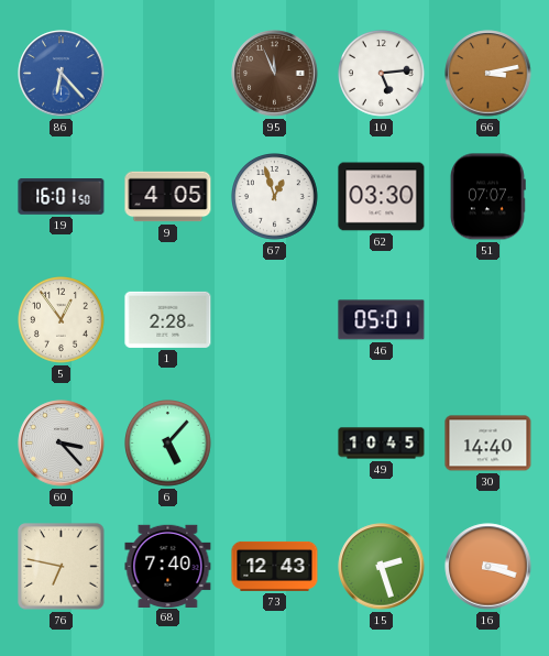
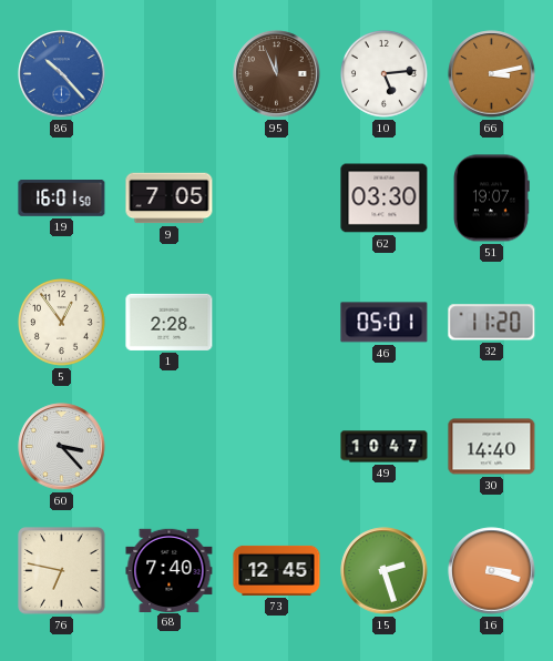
86: 6:23 -> 10:23
9: 4:05 -> 7:05
67: 12:57 -> none
51: 07:07 -> 19:07
32: none -> 11:20
6: 5:07 -> none
49: 10:45 -> 10:47
73: 12:43 -> 12:45
